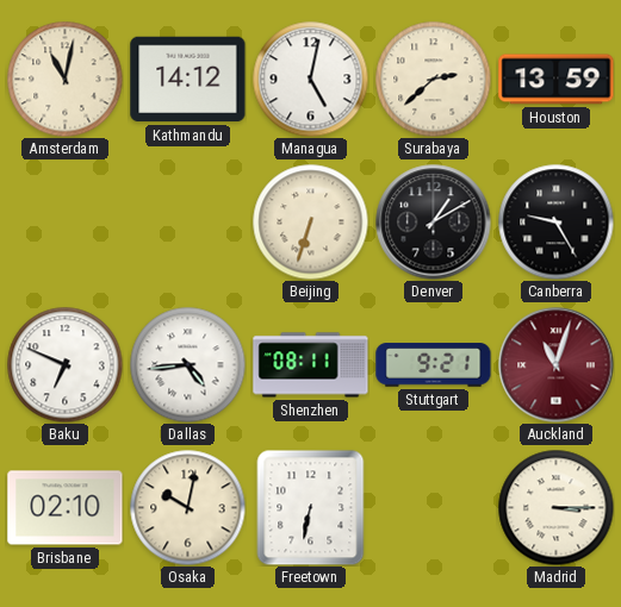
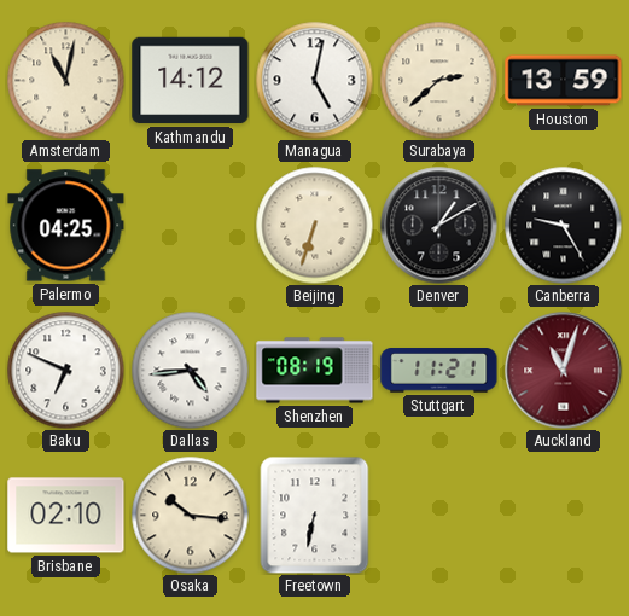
Palermo: none -> 04:25
Shenzhen: 08:11 -> 08:19
Stuttgart: 9:21 -> 11:21
Osaka: 10:02 -> 10:16
Madrid: 3:15 -> none
